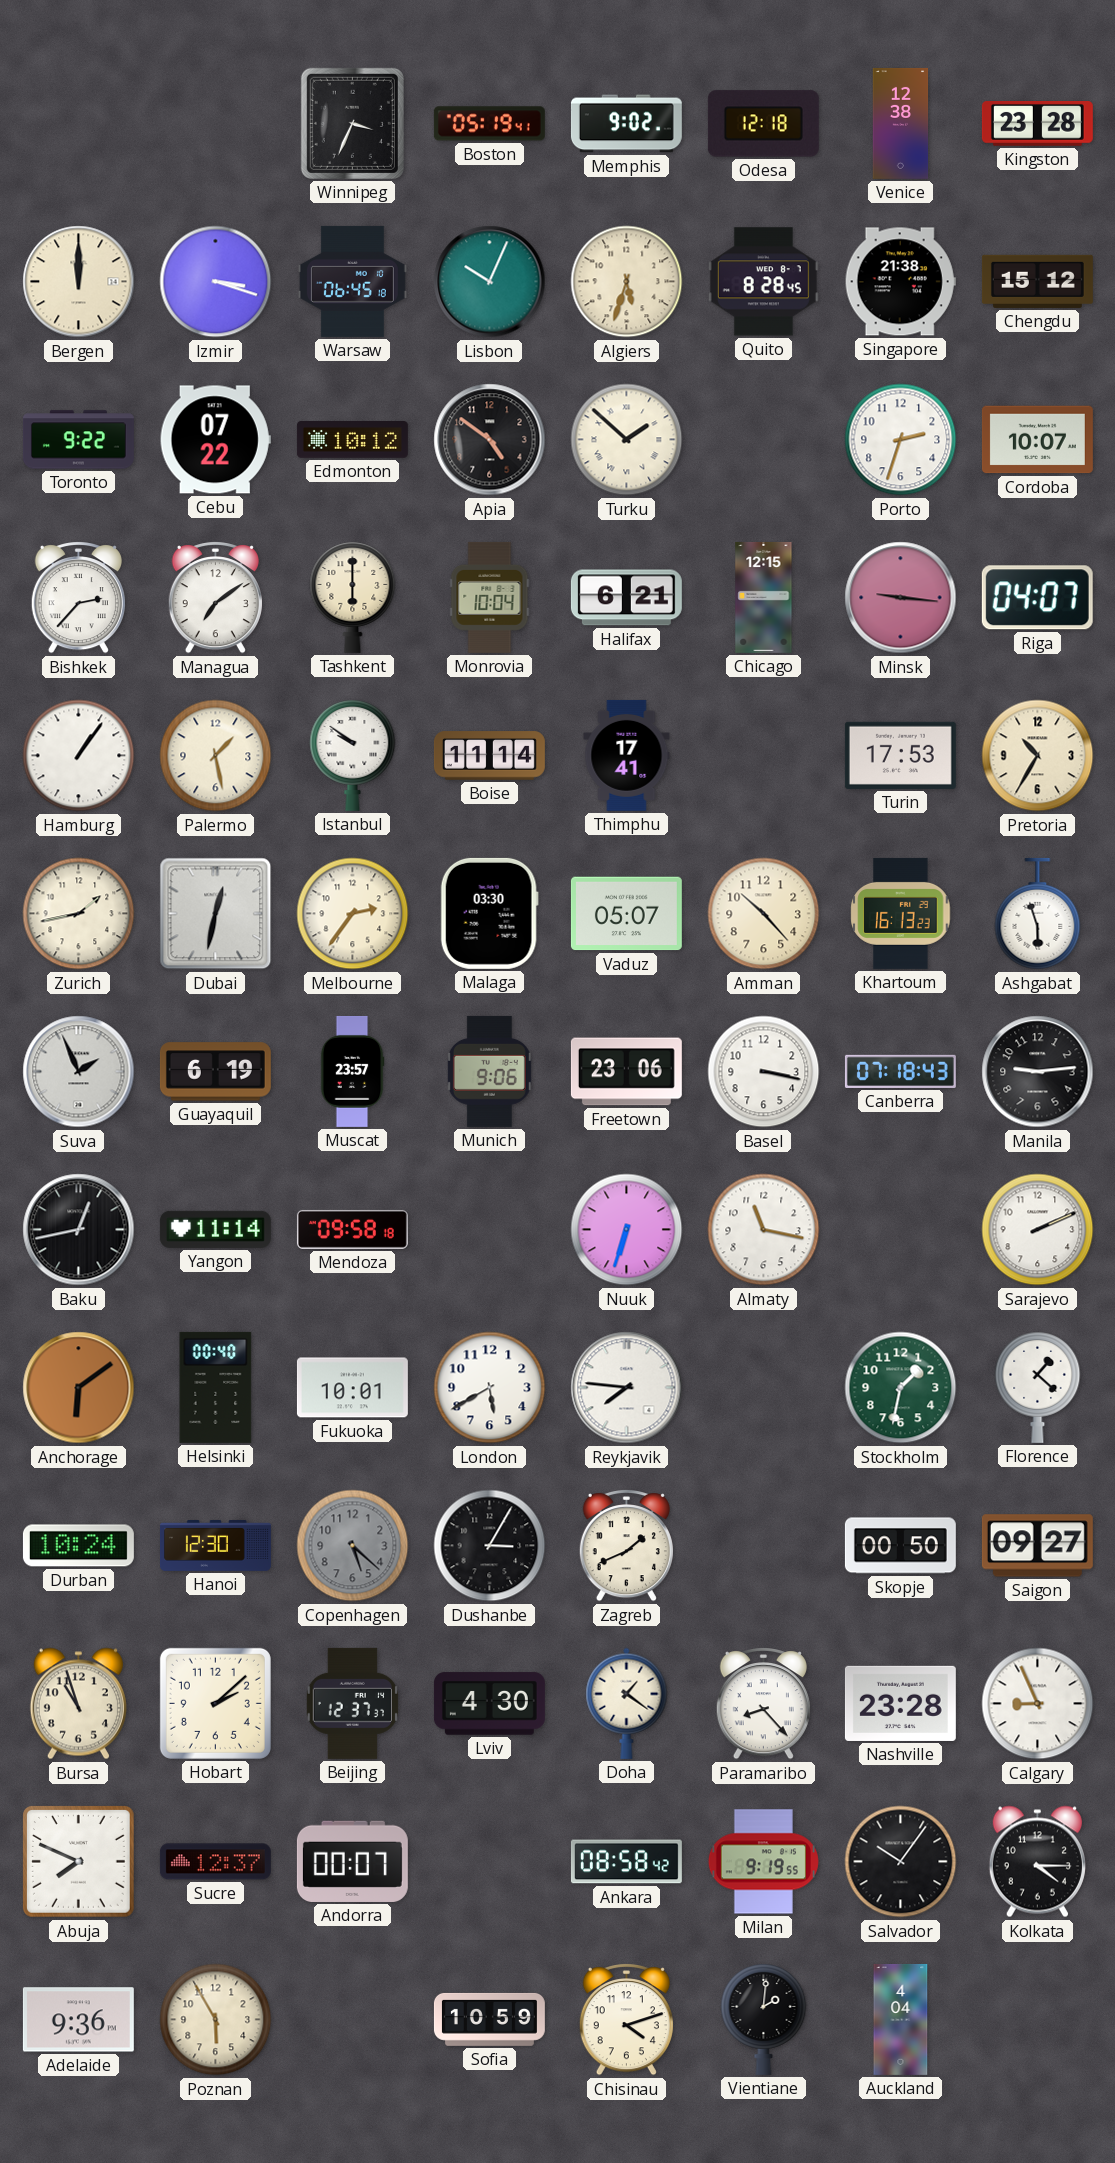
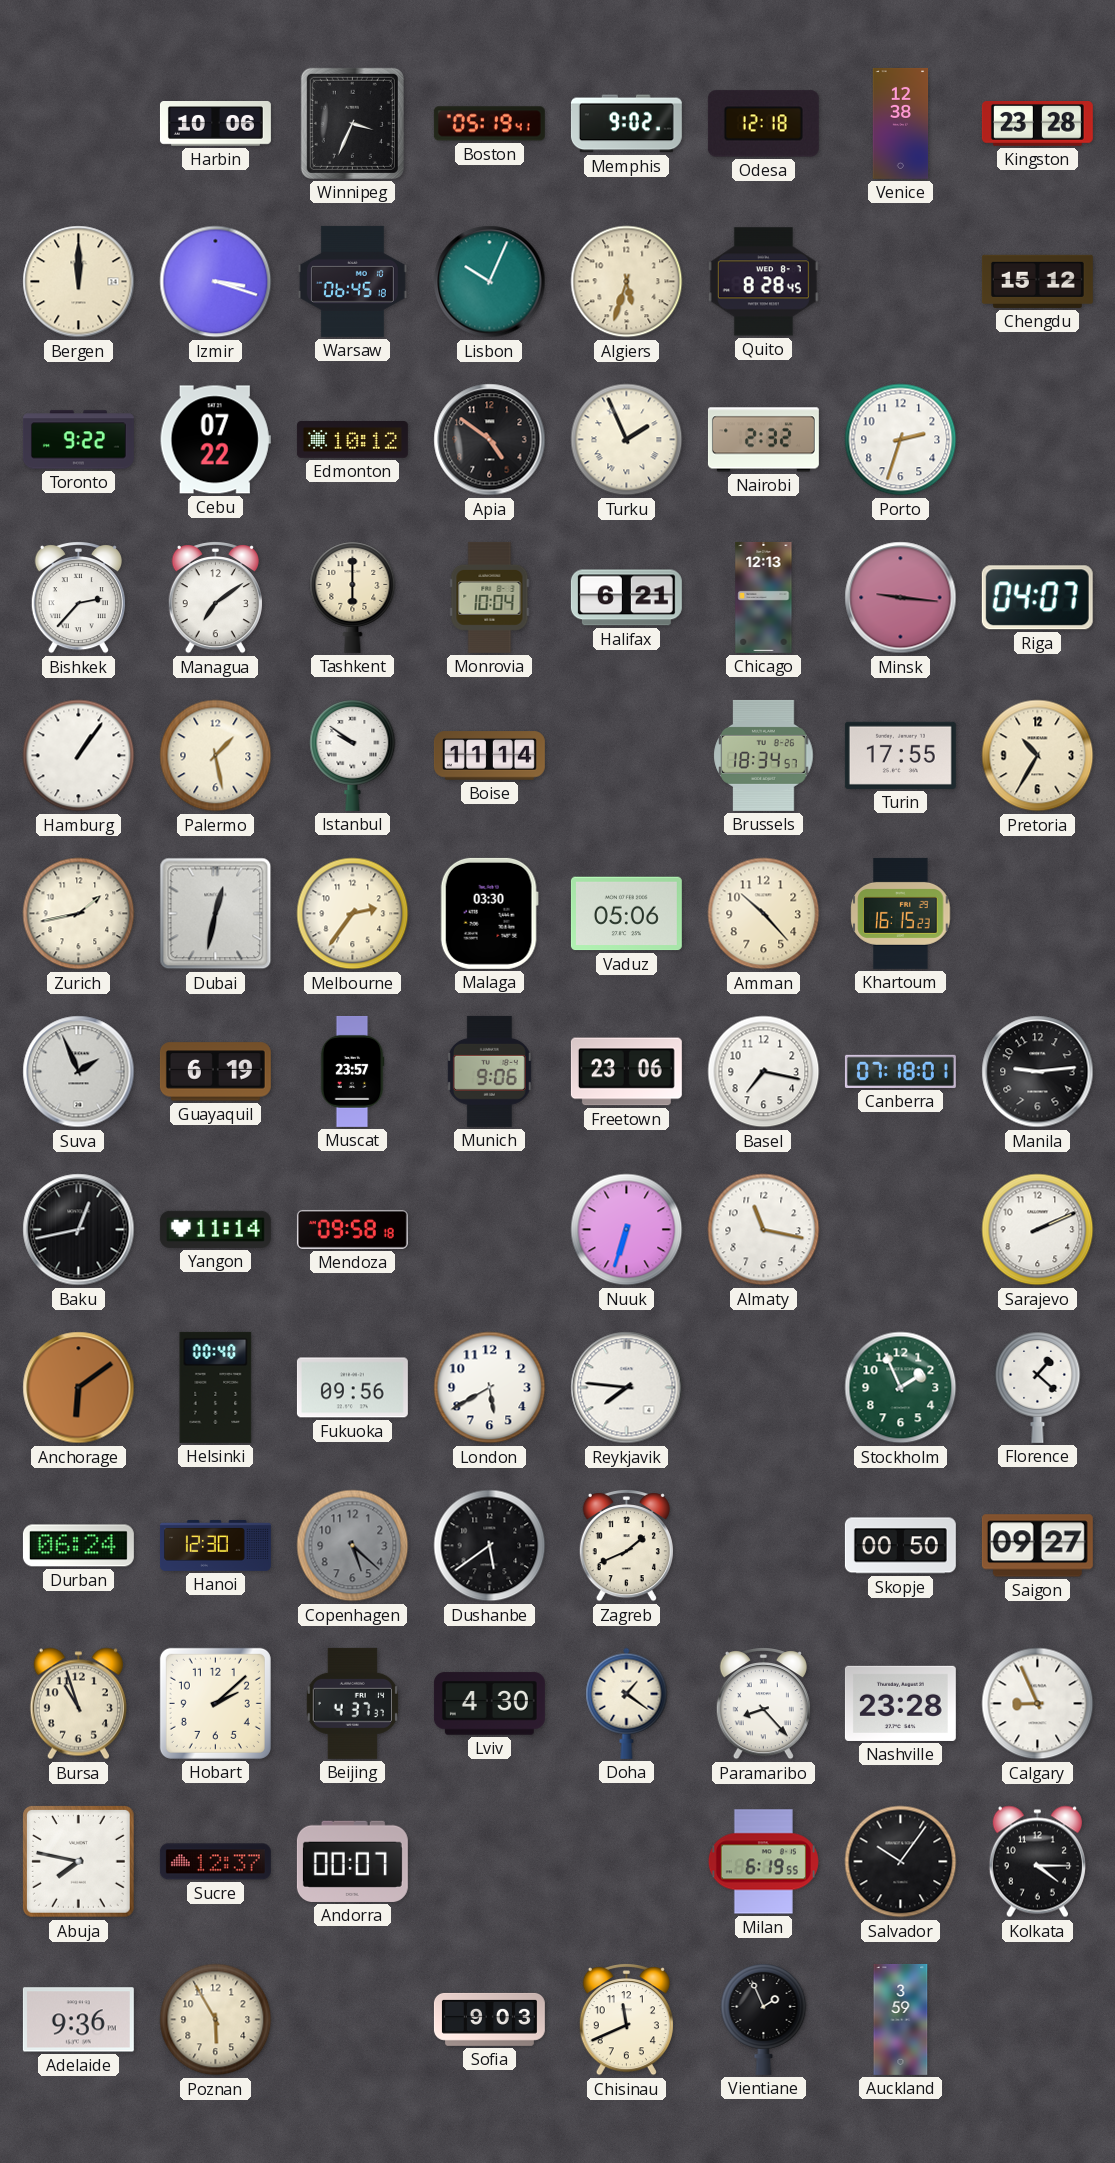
Harbin: none -> 10:06
Singapore: 21:38 -> none
Turku: 1:52 -> 1:56
Nairobi: none -> 2:32
Cordoba: 10:07 -> none
Chicago: 12:15 -> 12:13
Thimphu: 17:41 -> none
Brussels: none -> 18:34
Turin: 17:53 -> 17:55
Vaduz: 05:07 -> 05:06
Khartoum: 16:13 -> 16:15
Ashgabat: 5:57 -> none
Basel: 3:17 -> 7:17
Canberra: 07:18:43 -> 07:18:01
Fukuoka: 10:01 -> 09:56
Stockholm: 1:32 -> 1:56
Durban: 10:24 -> 06:24
Dushanbe: 3:05 -> 5:39
Beijing: 12:37 -> 4:37
Abuja: 7:49 -> 7:47
Ankara: 08:58 -> none
Milan: 9:19 -> 6:19
Sofia: 10:59 -> 9:03
Chisinau: 4:12 -> 11:41
Vientiane: 2:01 -> 1:56
Auckland: 4:04 -> 3:59
